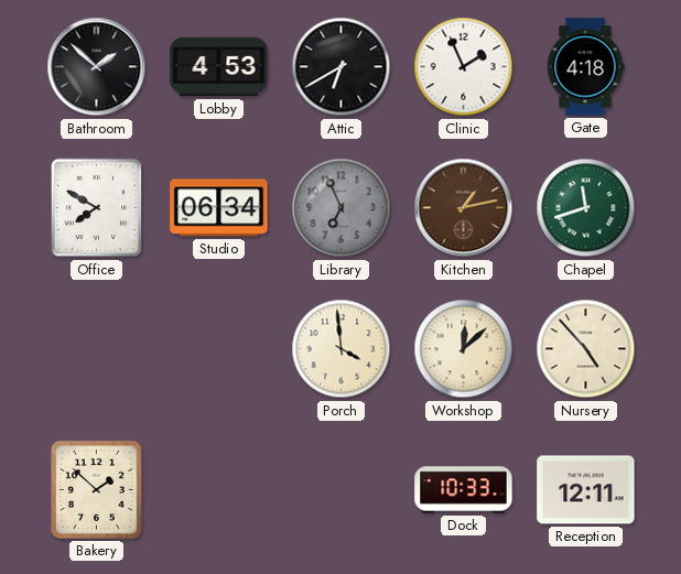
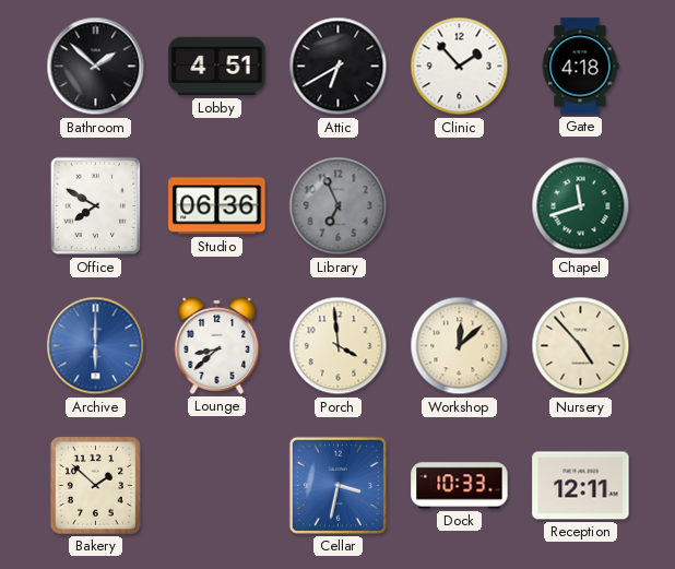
Lobby: 4:53 -> 4:51
Clinic: 1:56 -> 1:53
Studio: 06:34 -> 06:36
Kitchen: 1:13 -> none
Archive: none -> 6:00
Lounge: none -> 8:38
Cellar: none -> 3:32
